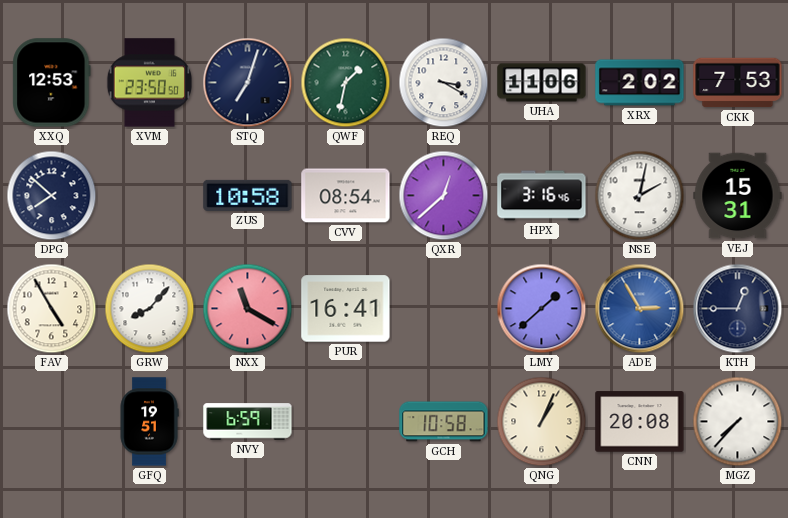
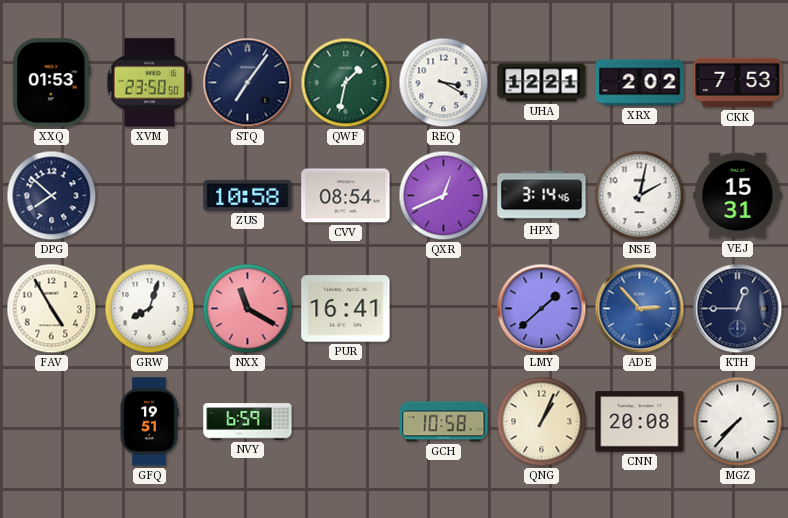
XXQ: 12:53 -> 01:53
STQ: 7:03 -> 7:06
UHA: 11:06 -> 12:21
QXR: 12:38 -> 12:41
HPX: 3:16 -> 3:14
GRW: 8:07 -> 8:03
ADE: 2:55 -> 2:53
